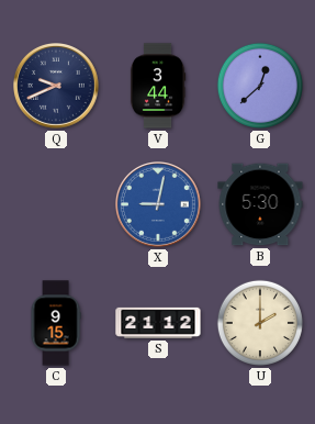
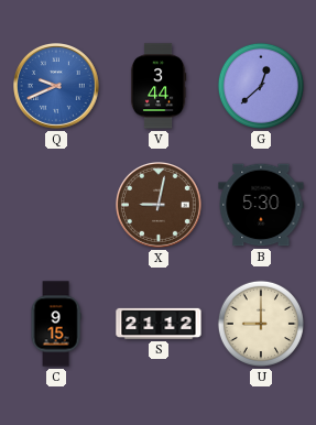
Q dial: navy -> blue
X dial: blue -> brown
U: 2:00 -> 9:00
